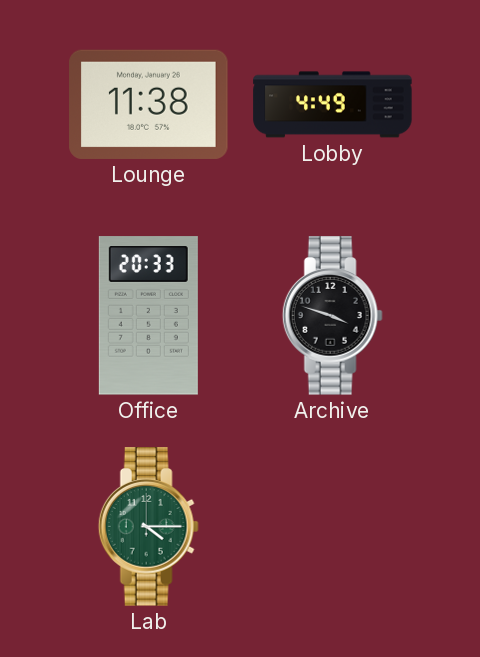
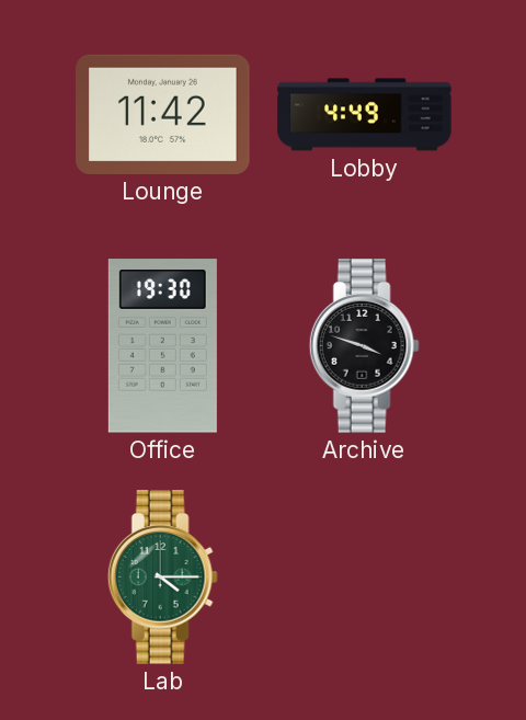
Lounge: 11:38 -> 11:42
Office: 20:33 -> 19:30
